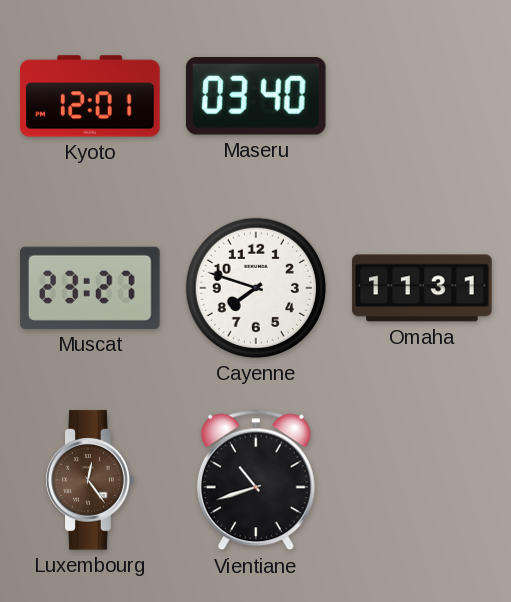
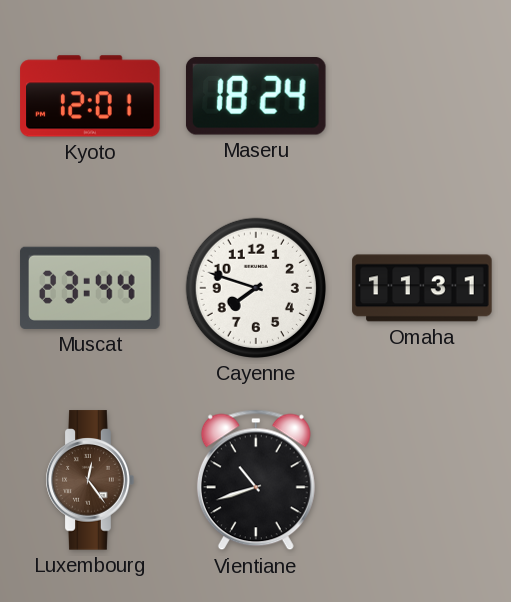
Maseru: 03:40 -> 18:24
Muscat: 23:27 -> 23:44
